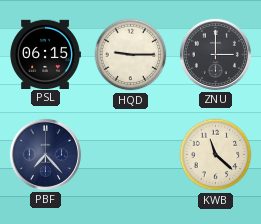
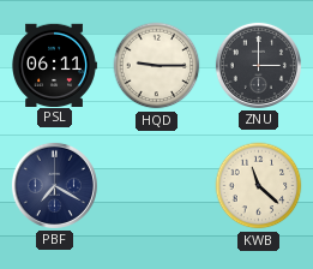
PSL: 06:15 -> 06:11
PBF: 7:23 -> 7:20
